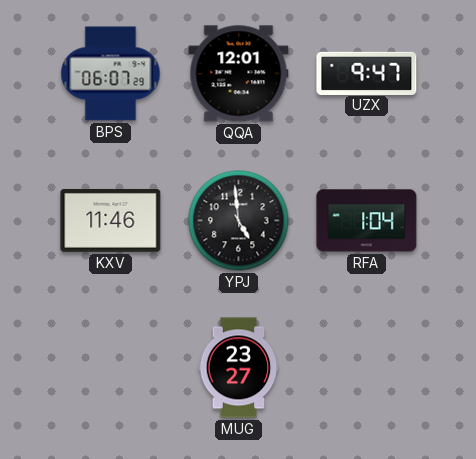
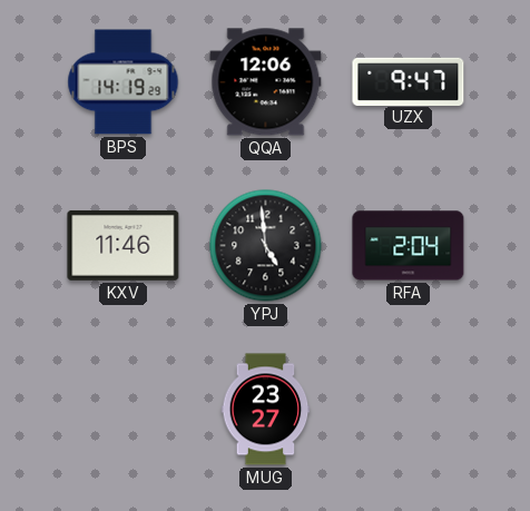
BPS: 06:07 -> 14:19
QQA: 12:01 -> 12:06
RFA: 1:04 -> 2:04
